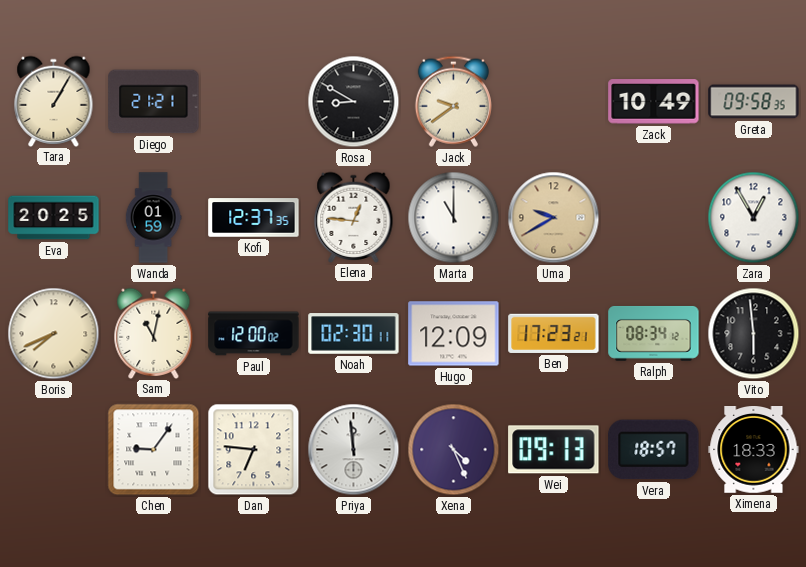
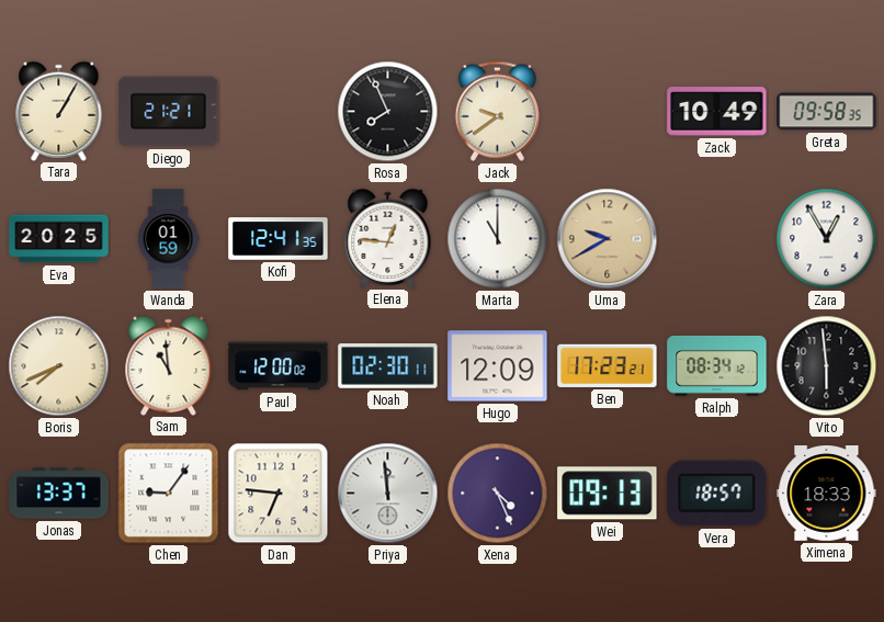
Rosa: 8:50 -> 7:56
Kofi: 12:37 -> 12:41
Sam: 11:02 -> 10:59
Jonas: none -> 13:37
